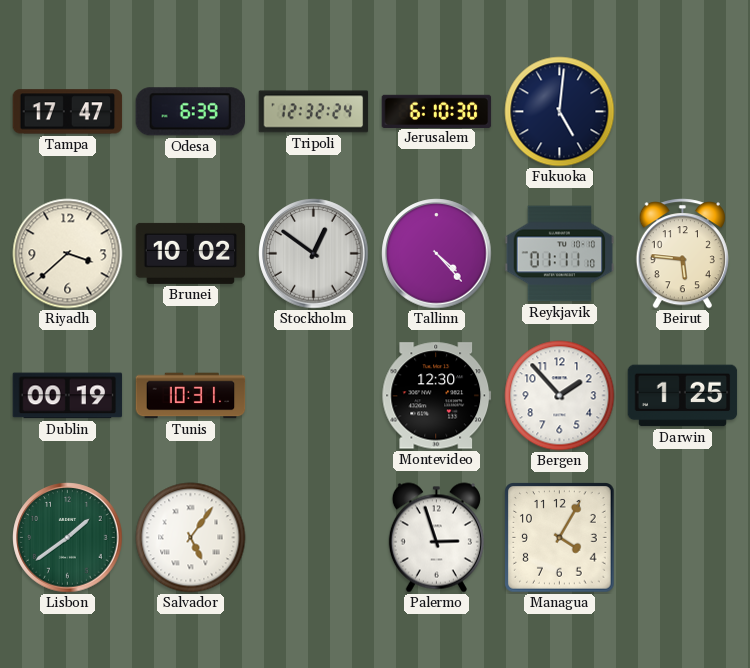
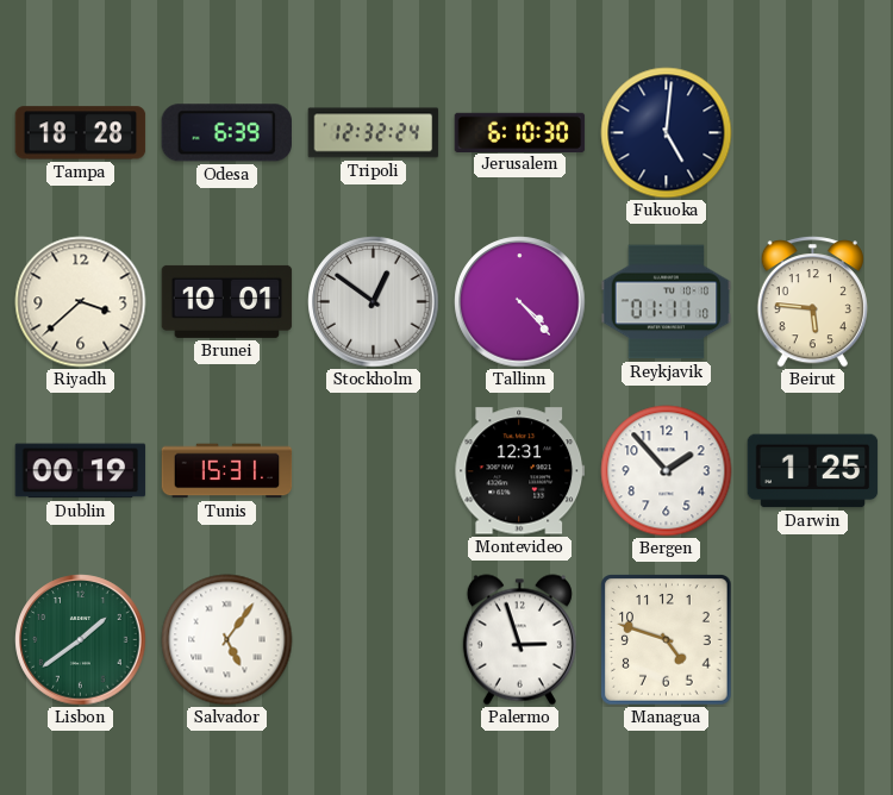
Tampa: 17:47 -> 18:28
Brunei: 10:02 -> 10:01
Tunis: 10:31 -> 15:31
Montevideo: 12:30 -> 12:31
Managua: 4:05 -> 4:48
